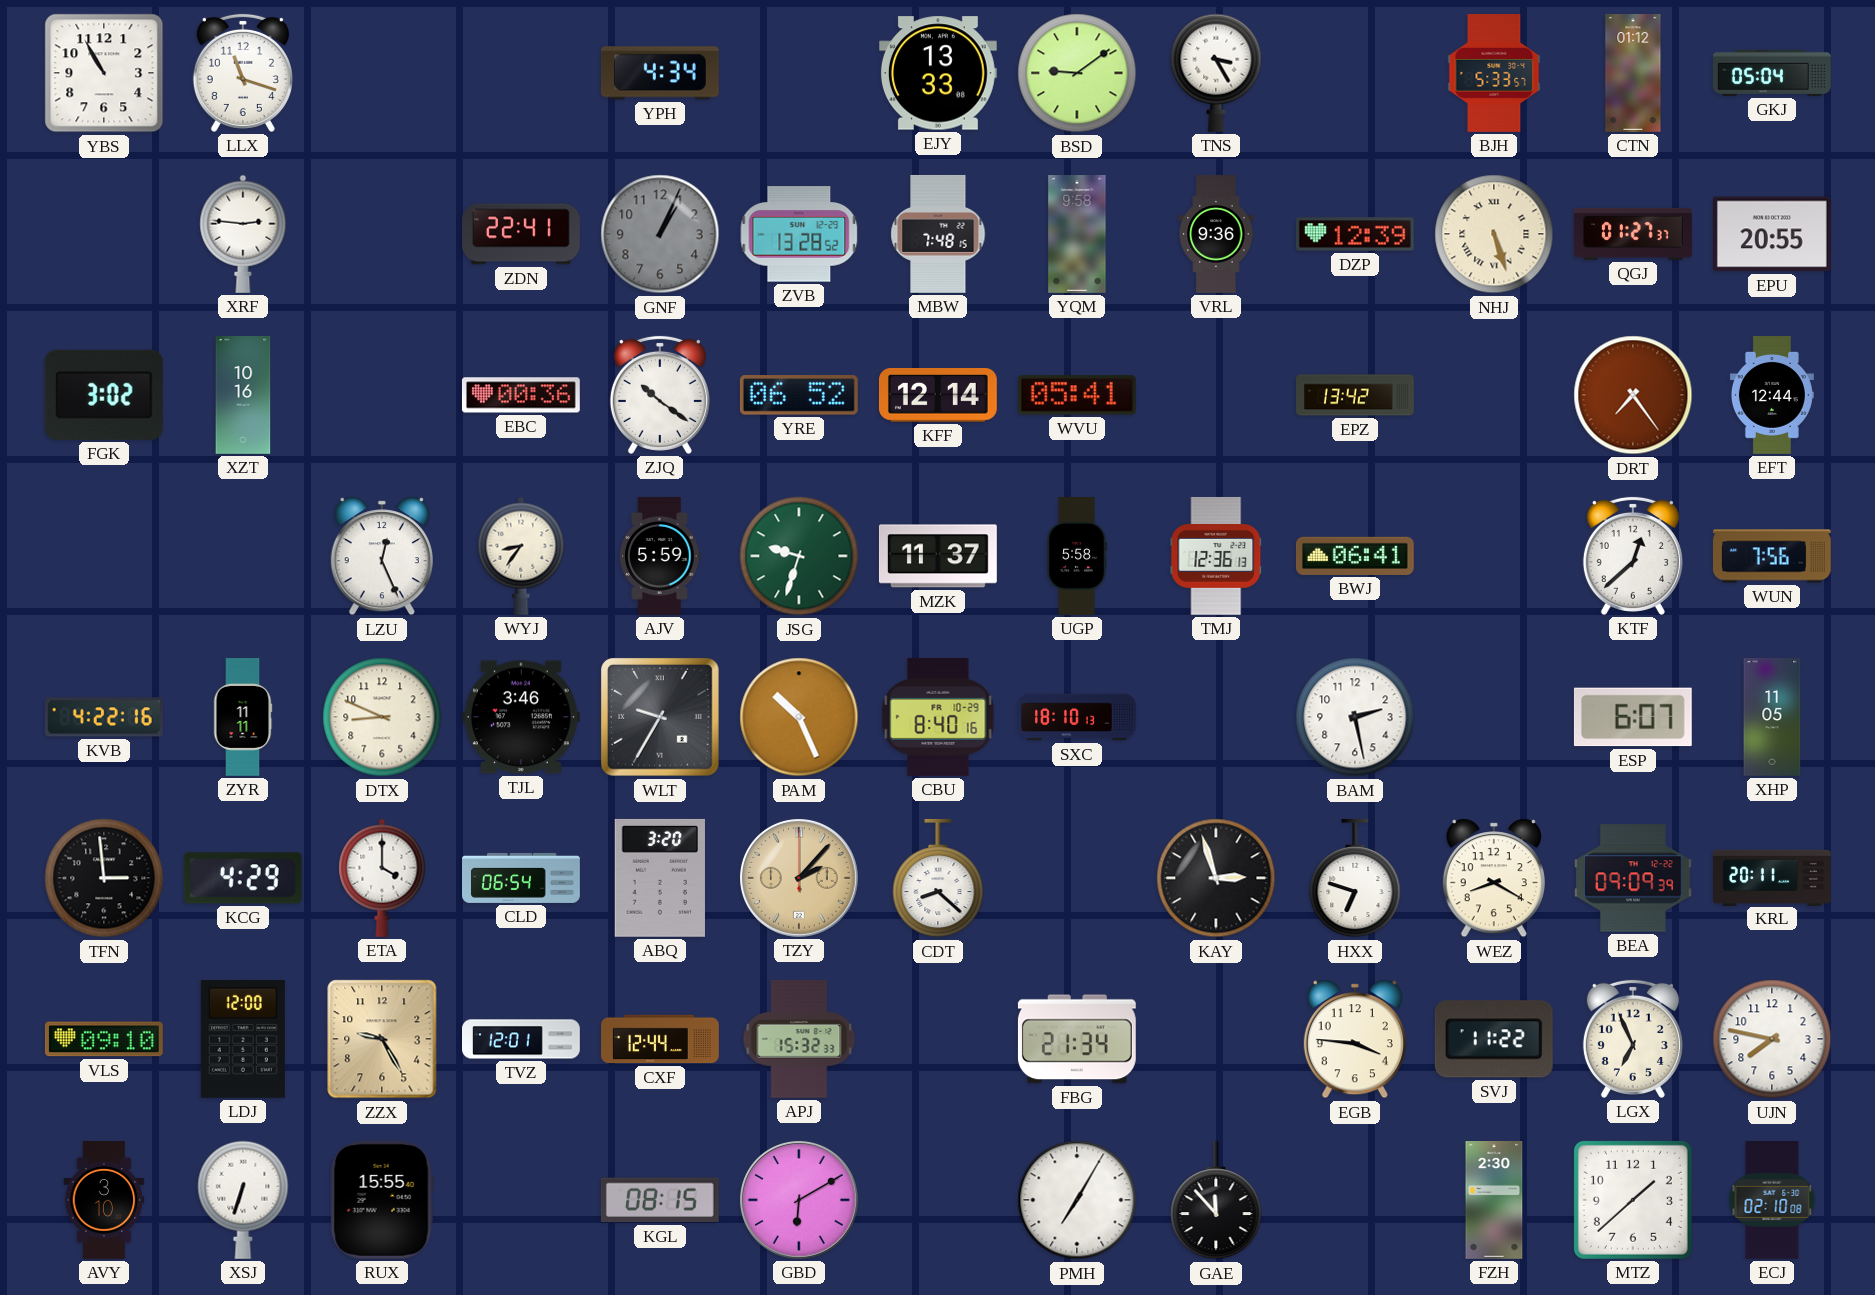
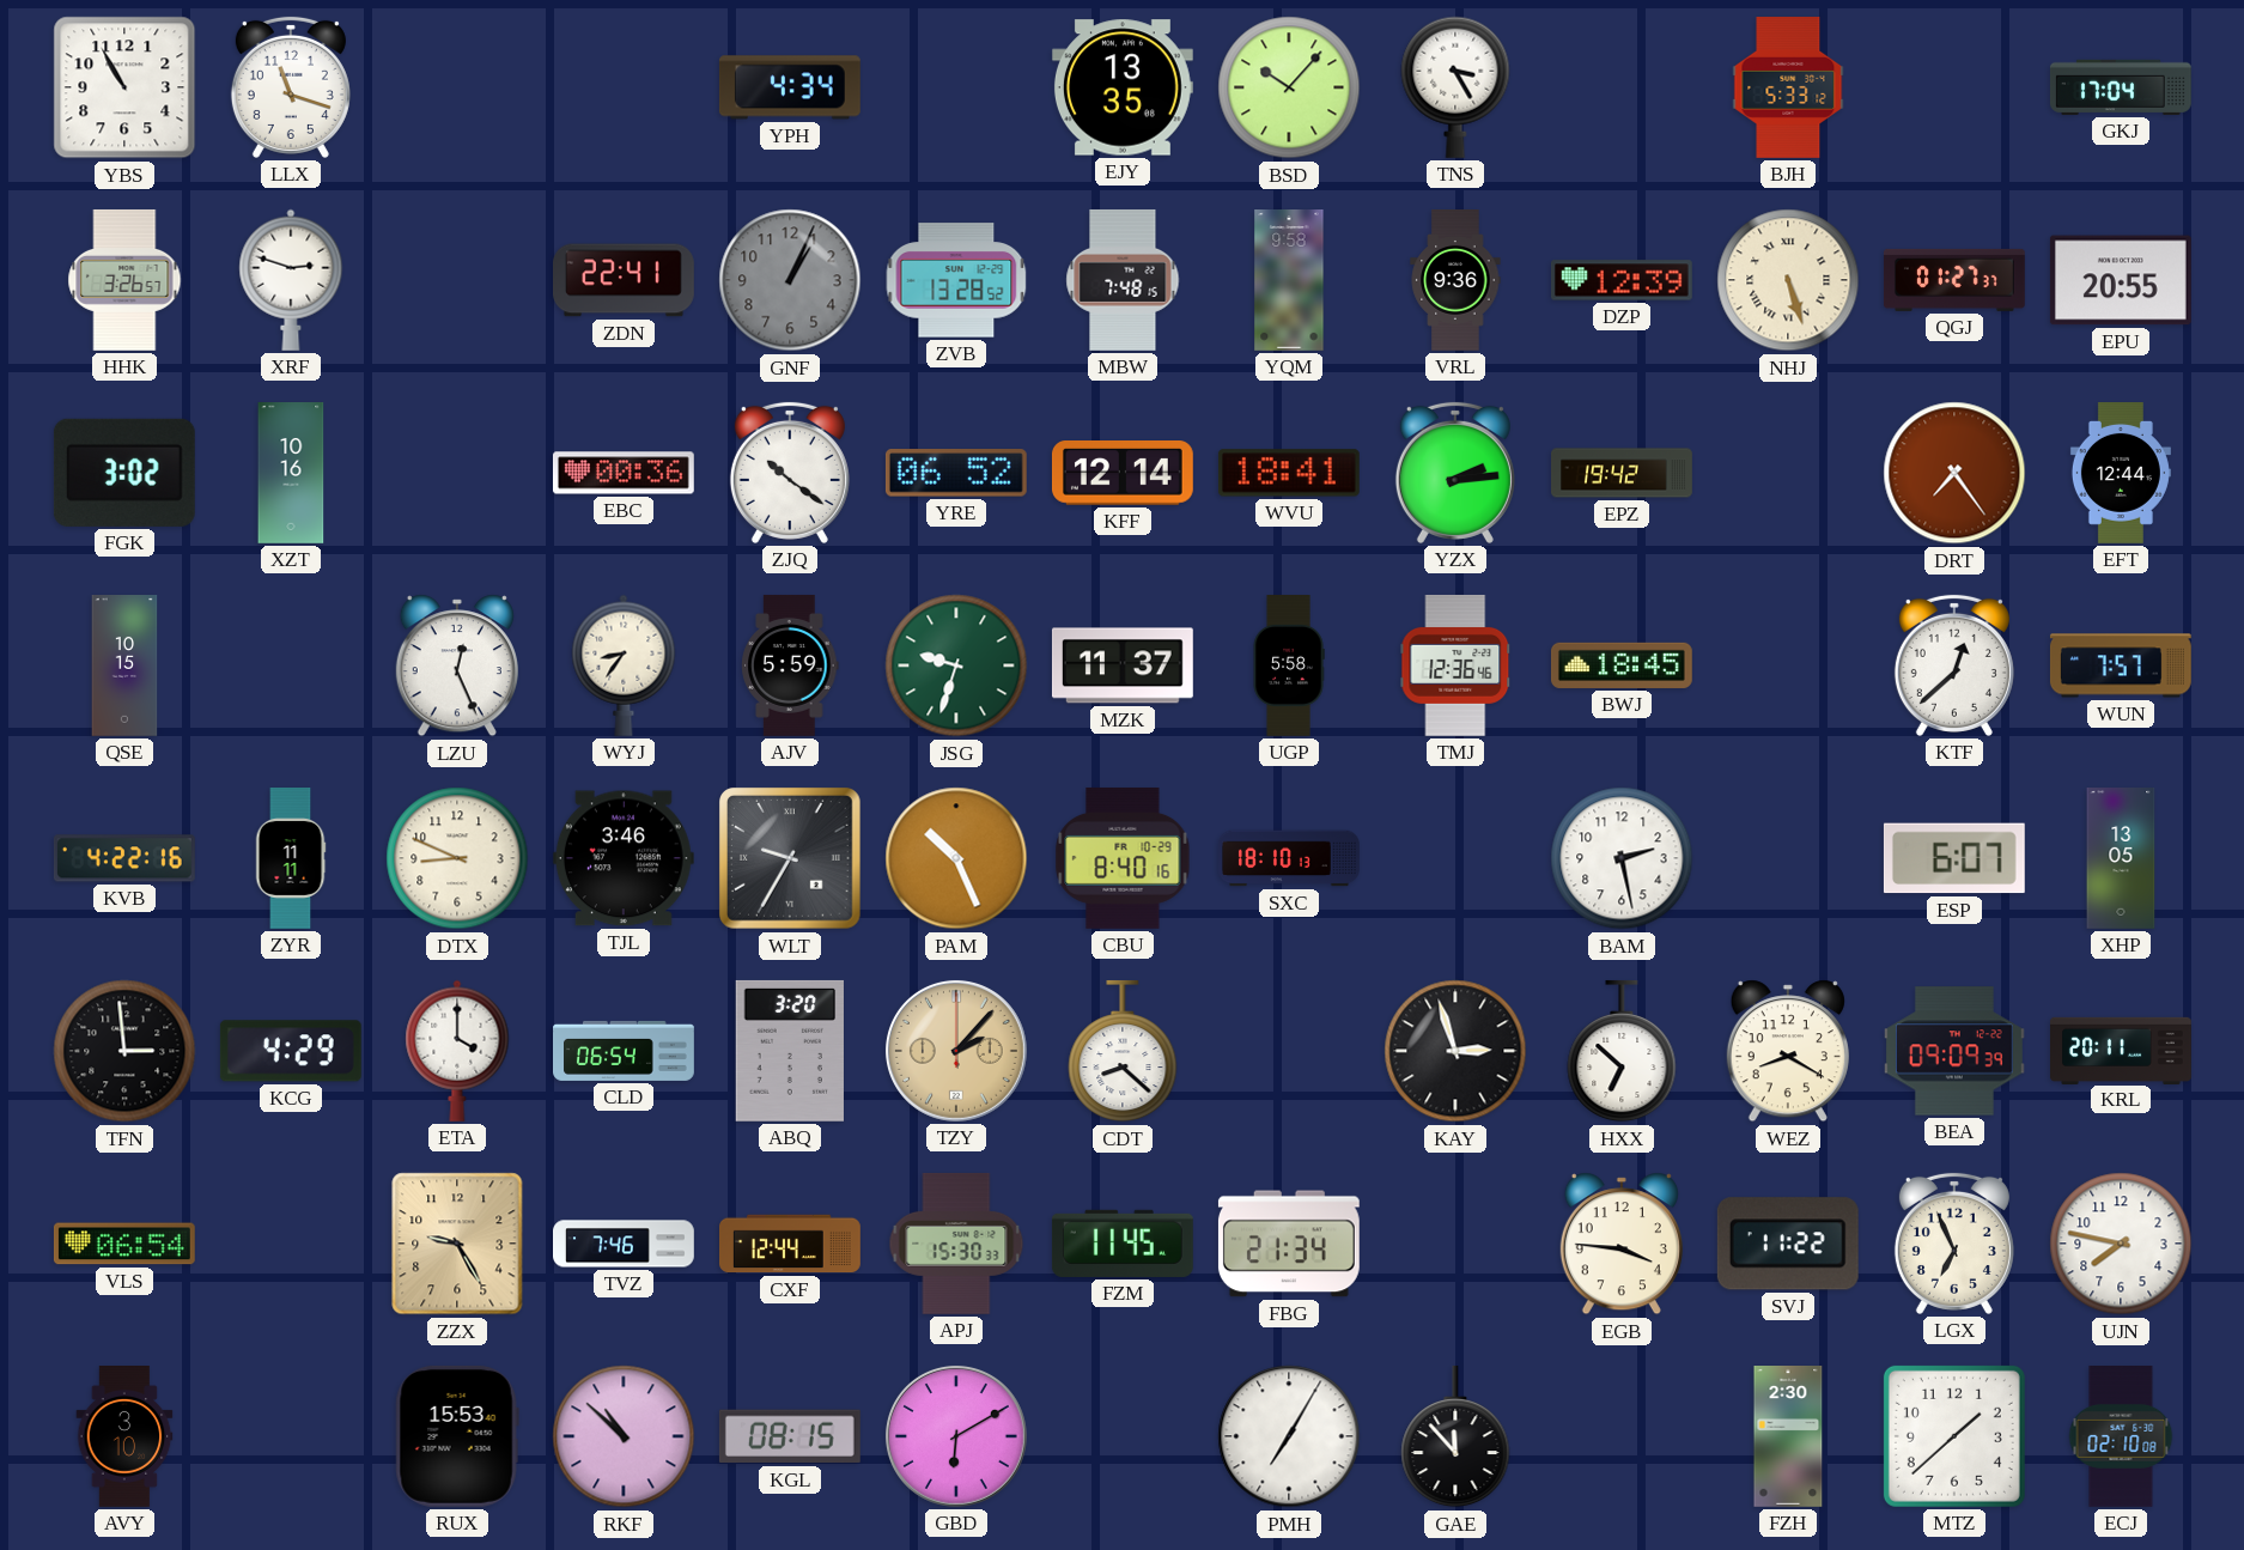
EJY: 13:33 -> 13:35
BSD: 9:09 -> 10:07
BJH: 5:33:57 -> 5:33:12
CTN: 01:12 -> none
GKJ: 05:04 -> 17:04
HHK: none -> 3:26
XRF: 2:46 -> 2:48
WVU: 05:41 -> 18:41
YZX: none -> 2:14
EPZ: 13:42 -> 19:42
QSE: none -> 10:15
TMJ: 12:36:13 -> 12:36:46
BWJ: 06:41 -> 18:45
WUN: 7:56 -> 7:57
XHP: 11:05 -> 13:05
HXX: 6:48 -> 6:52
VLS: 09:10 -> 06:54
LDJ: 12:00 -> none
TVZ: 12:01 -> 7:46
APJ: 15:32 -> 15:30
FZM: none -> 11:45
XSJ: 6:33 -> none
RUX: 15:55 -> 15:53
RKF: none -> 10:52
